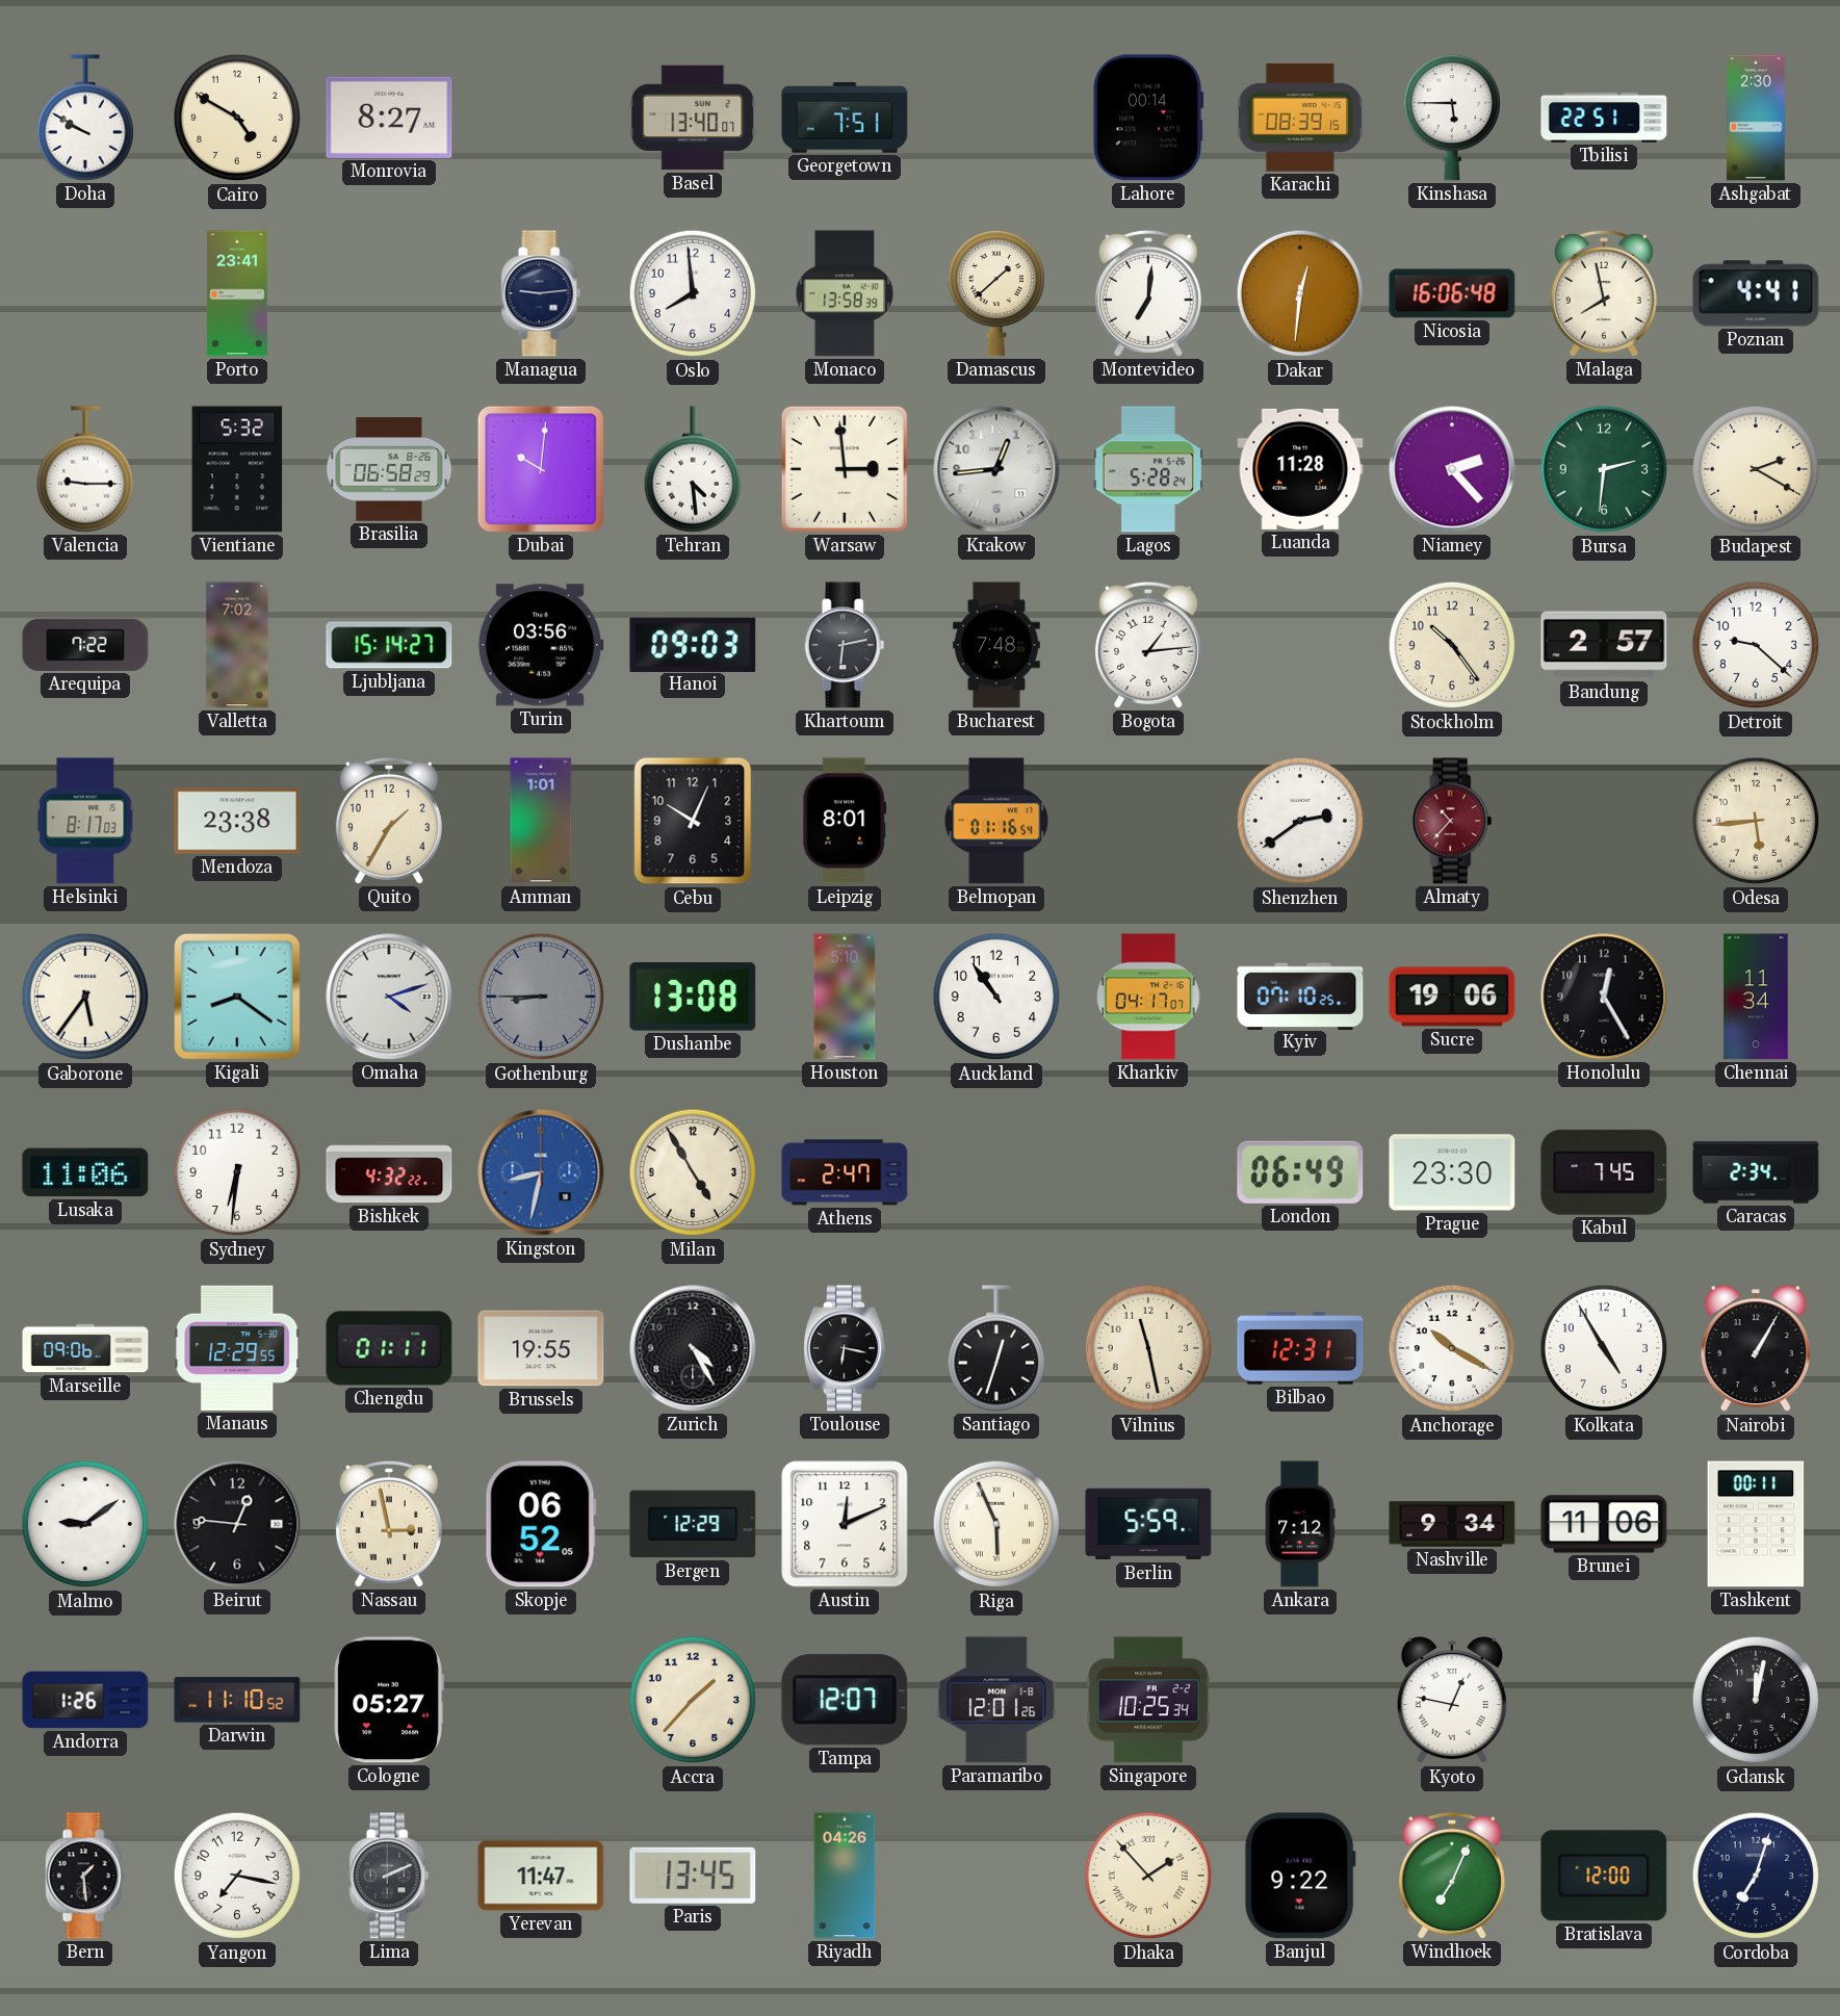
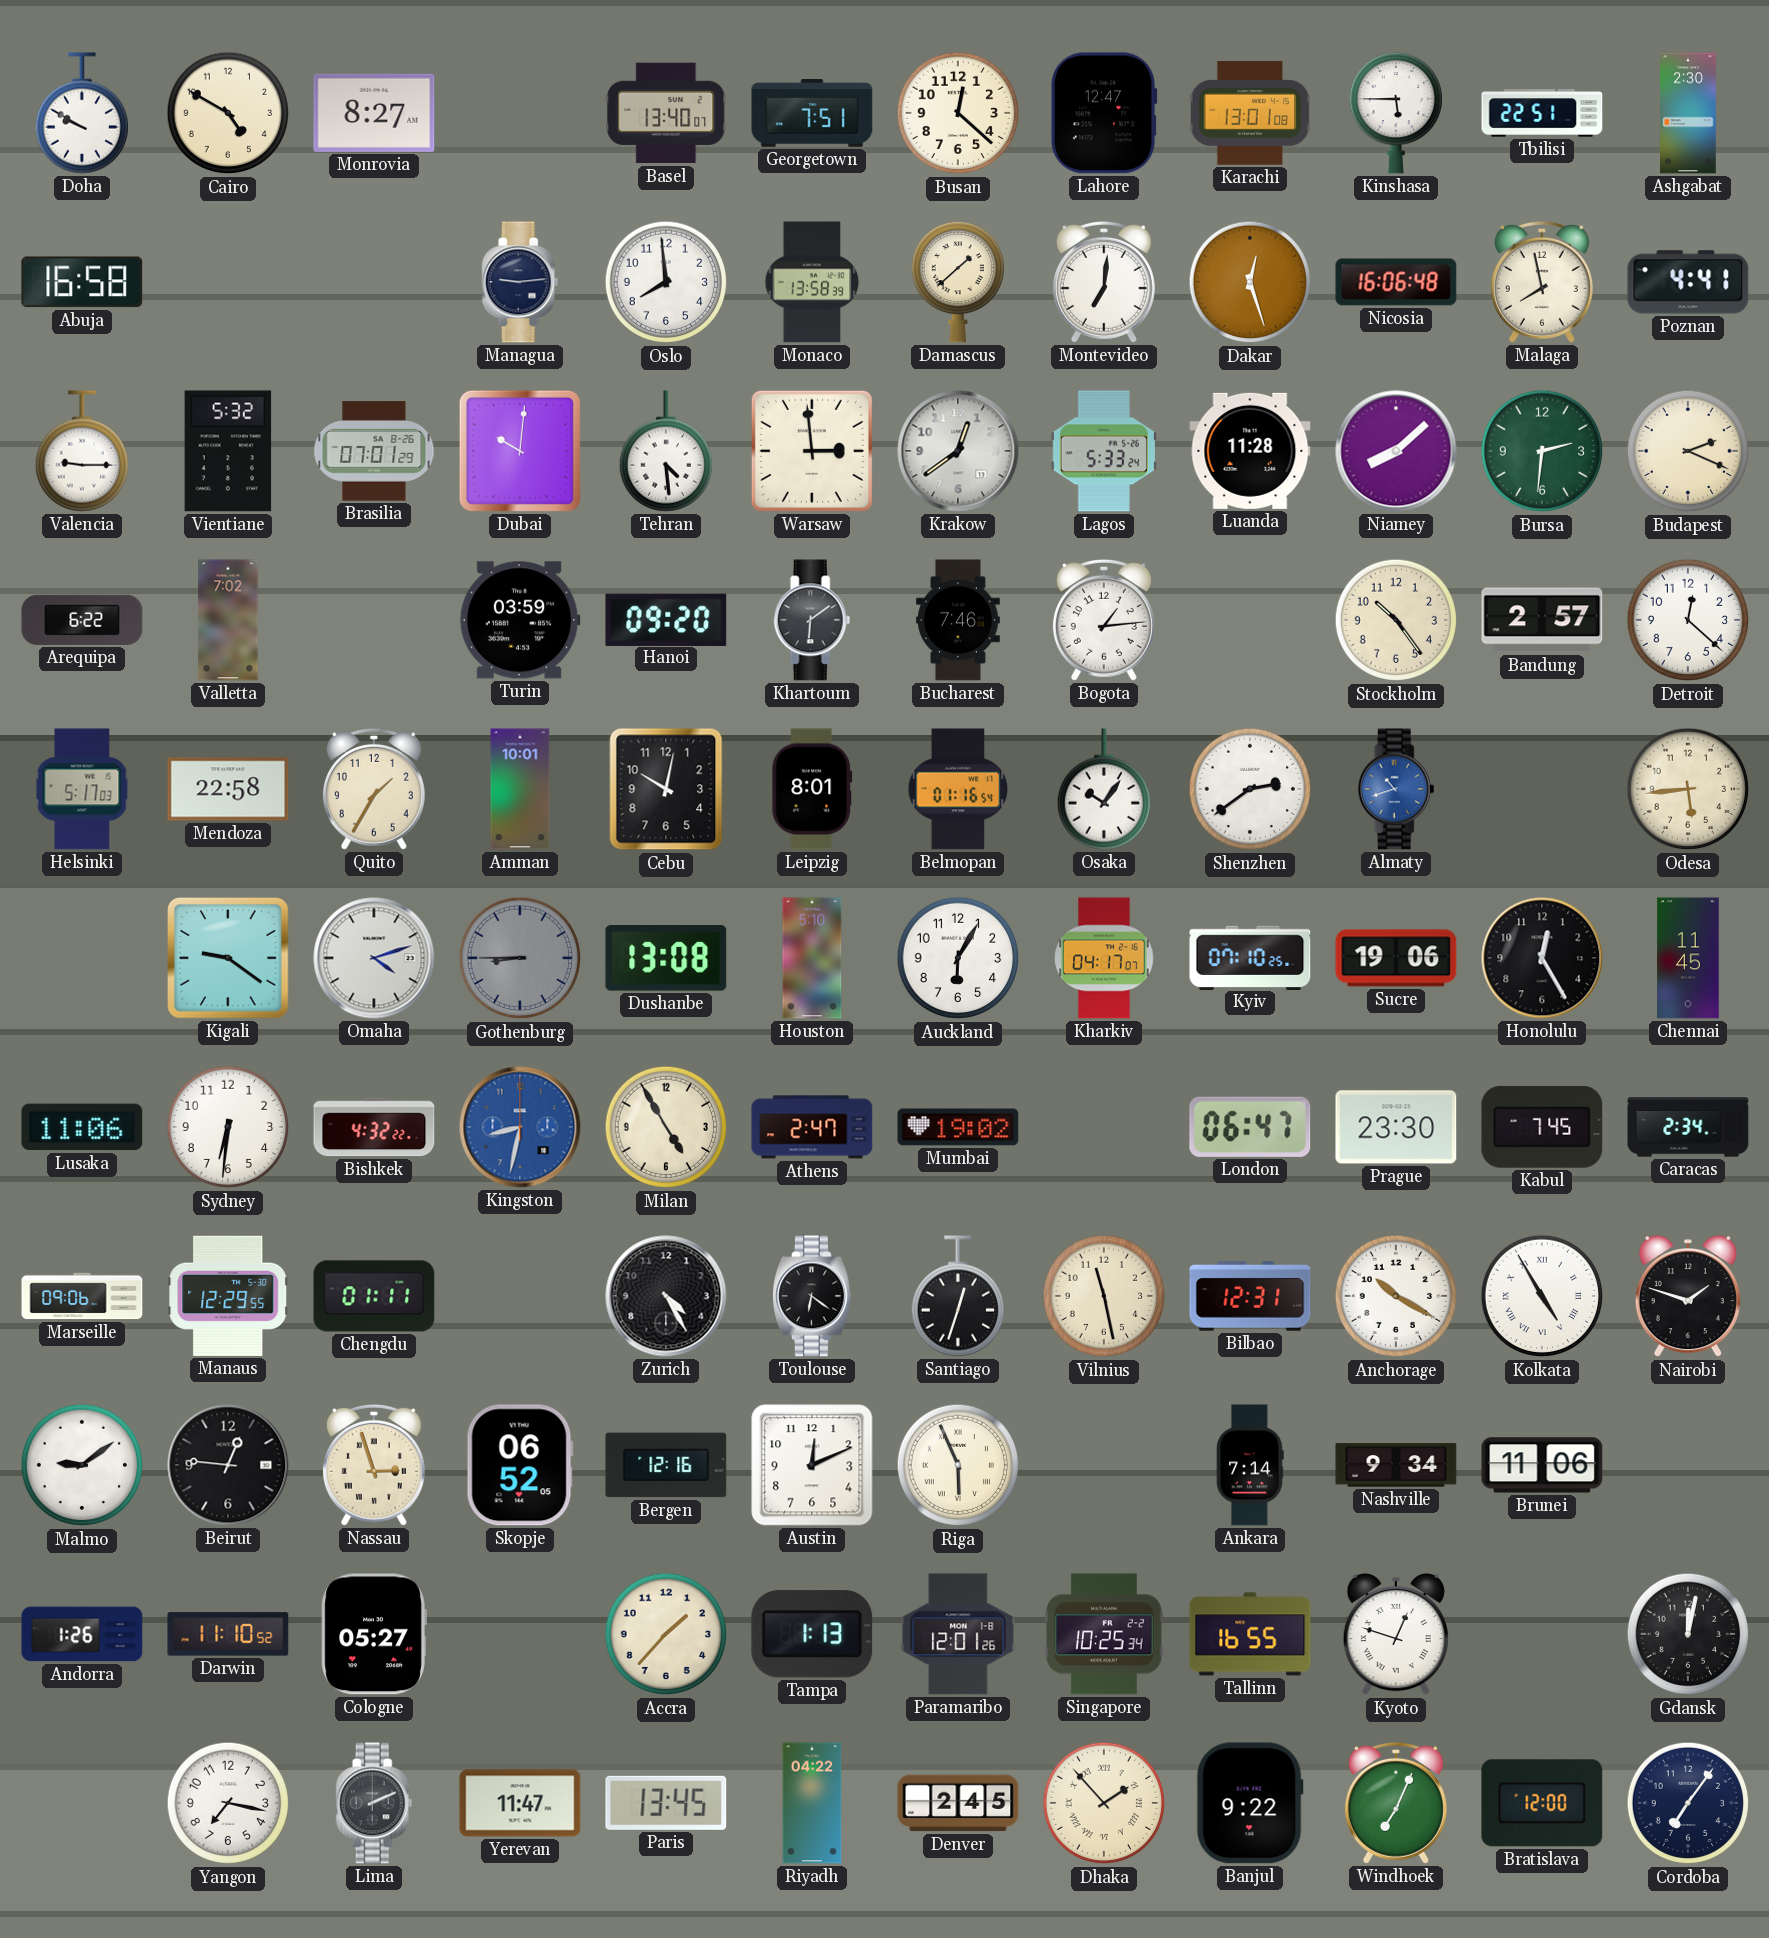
Busan: none -> 12:22
Lahore: 00:14 -> 12:47
Karachi: 08:39 -> 13:01
Abuja: none -> 16:58
Porto: 23:41 -> none
Dakar: 12:31 -> 12:27
Brasilia: 06:58 -> 07:01
Krakow: 12:44 -> 12:39
Lagos: 5:28 -> 5:33
Niamey: 2:23 -> 8:08
Budapest: 2:20 -> 2:19
Arequipa: 7:22 -> 6:22
Ljubljana: 15:14 -> none
Turin: 03:56 -> 03:59
Hanoi: 09:03 -> 09:20
Khartoum: 6:13 -> 6:09
Bucharest: 7:48 -> 7:46
Detroit: 9:22 -> 12:22
Helsinki: 8:17 -> 5:17
Mendoza: 23:38 -> 22:58
Amman: 1:01 -> 10:01
Cebu: 10:04 -> 10:02
Osaka: none -> 10:06
Almaty: 10:37 -> 10:42
Almaty dial: burgundy -> blue
Gaborone: 5:36 -> none
Kigali: 8:21 -> 9:21
Auckland: 10:54 -> 6:05
Chennai: 11:34 -> 11:45
Mumbai: none -> 19:02
London: 06:49 -> 06:47
Brussels: 19:55 -> none
Toulouse: 6:17 -> 6:21
Kolkata numerals: Arabic -> Roman
Nairobi: 1:05 -> 1:48
Nassau: 2:58 -> 2:57
Bergen: 12:29 -> 12:16
Berlin: 5:59 -> none
Ankara: 7:12 -> 7:14
Tashkent: 00:11 -> none
Tampa: 12:07 -> 1:13
Tallinn: none -> 16:55
Kyoto: 12:47 -> 12:48
Bern: 1:29 -> none
Riyadh: 04:26 -> 04:22
Denver: none -> 2:45
Cordoba: 7:03 -> 7:06
